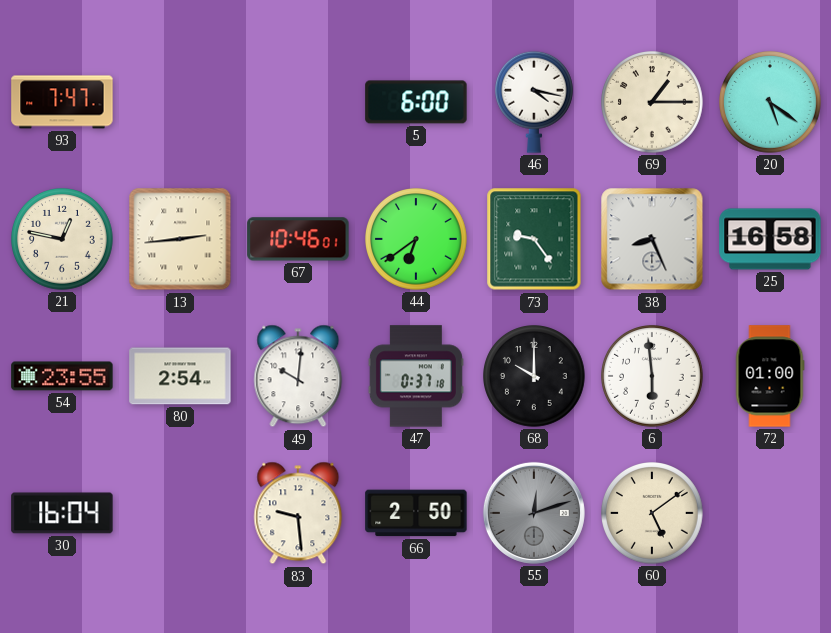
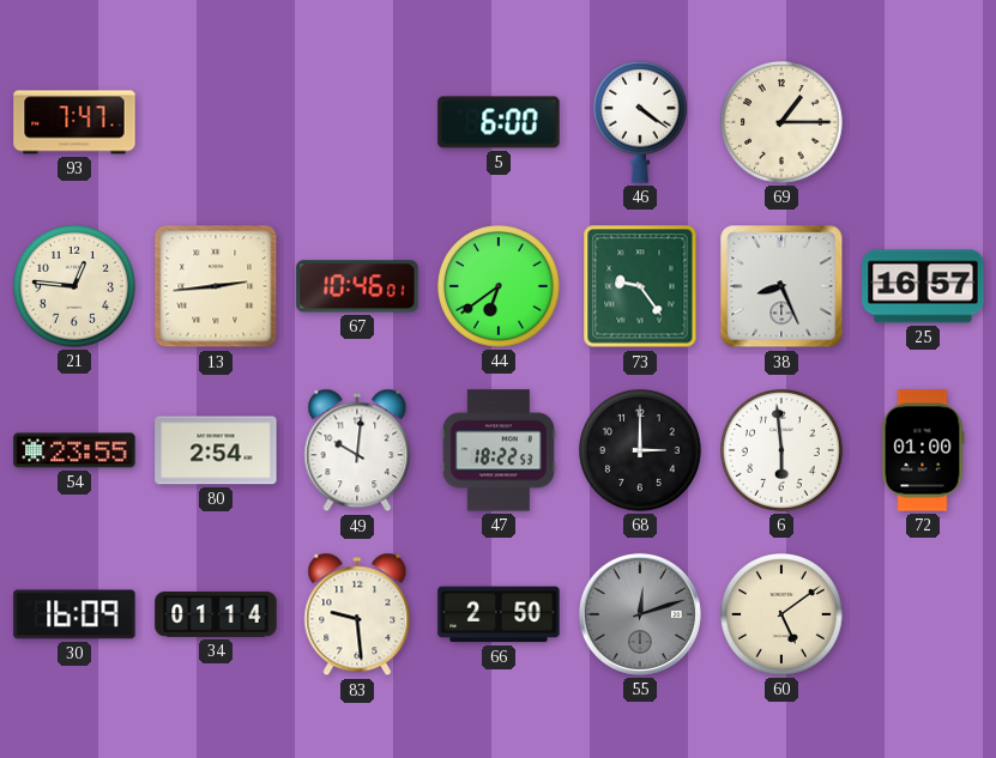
46: 4:17 -> 4:21
20: 5:21 -> none
21: 12:47 -> 12:46
25: 16:58 -> 16:57
47: 0:37 -> 18:22
68: 10:00 -> 3:00
30: 16:04 -> 16:09
34: none -> 01:14
